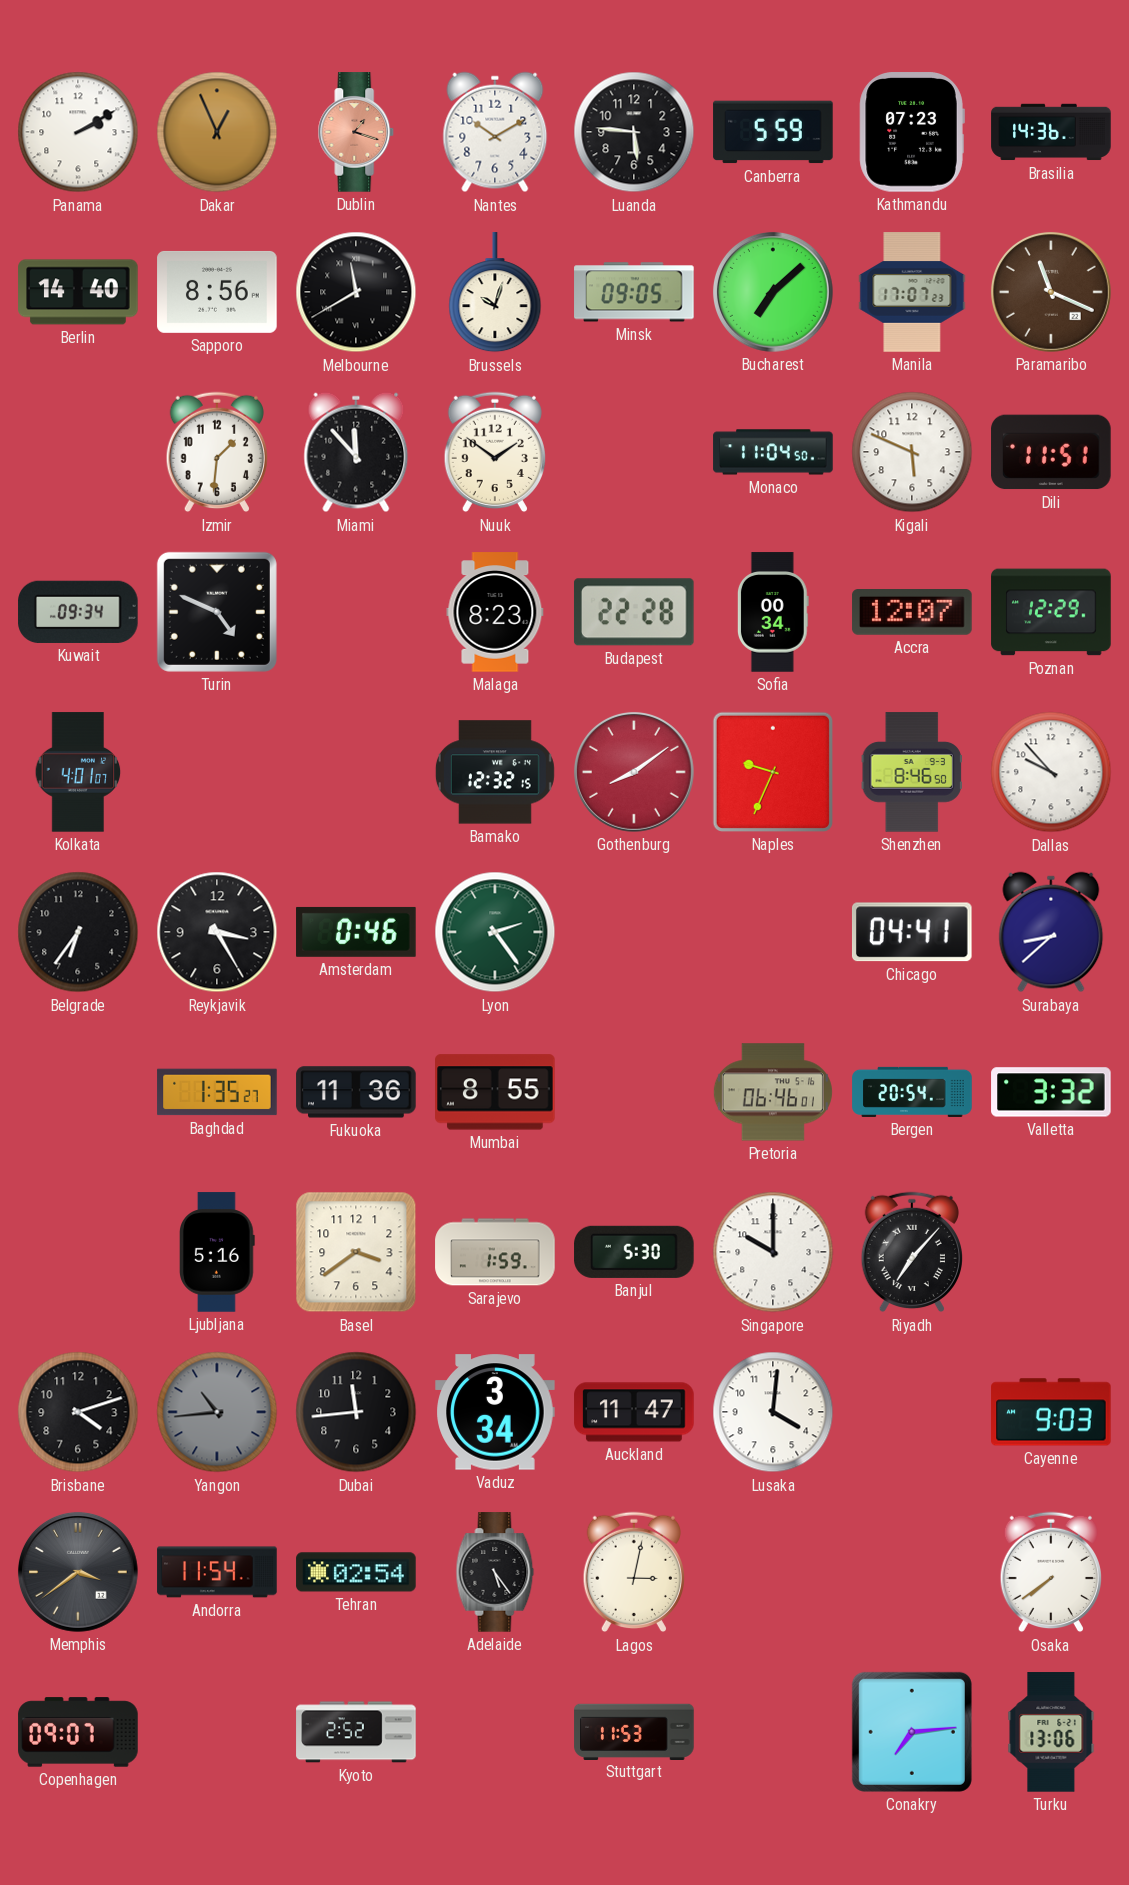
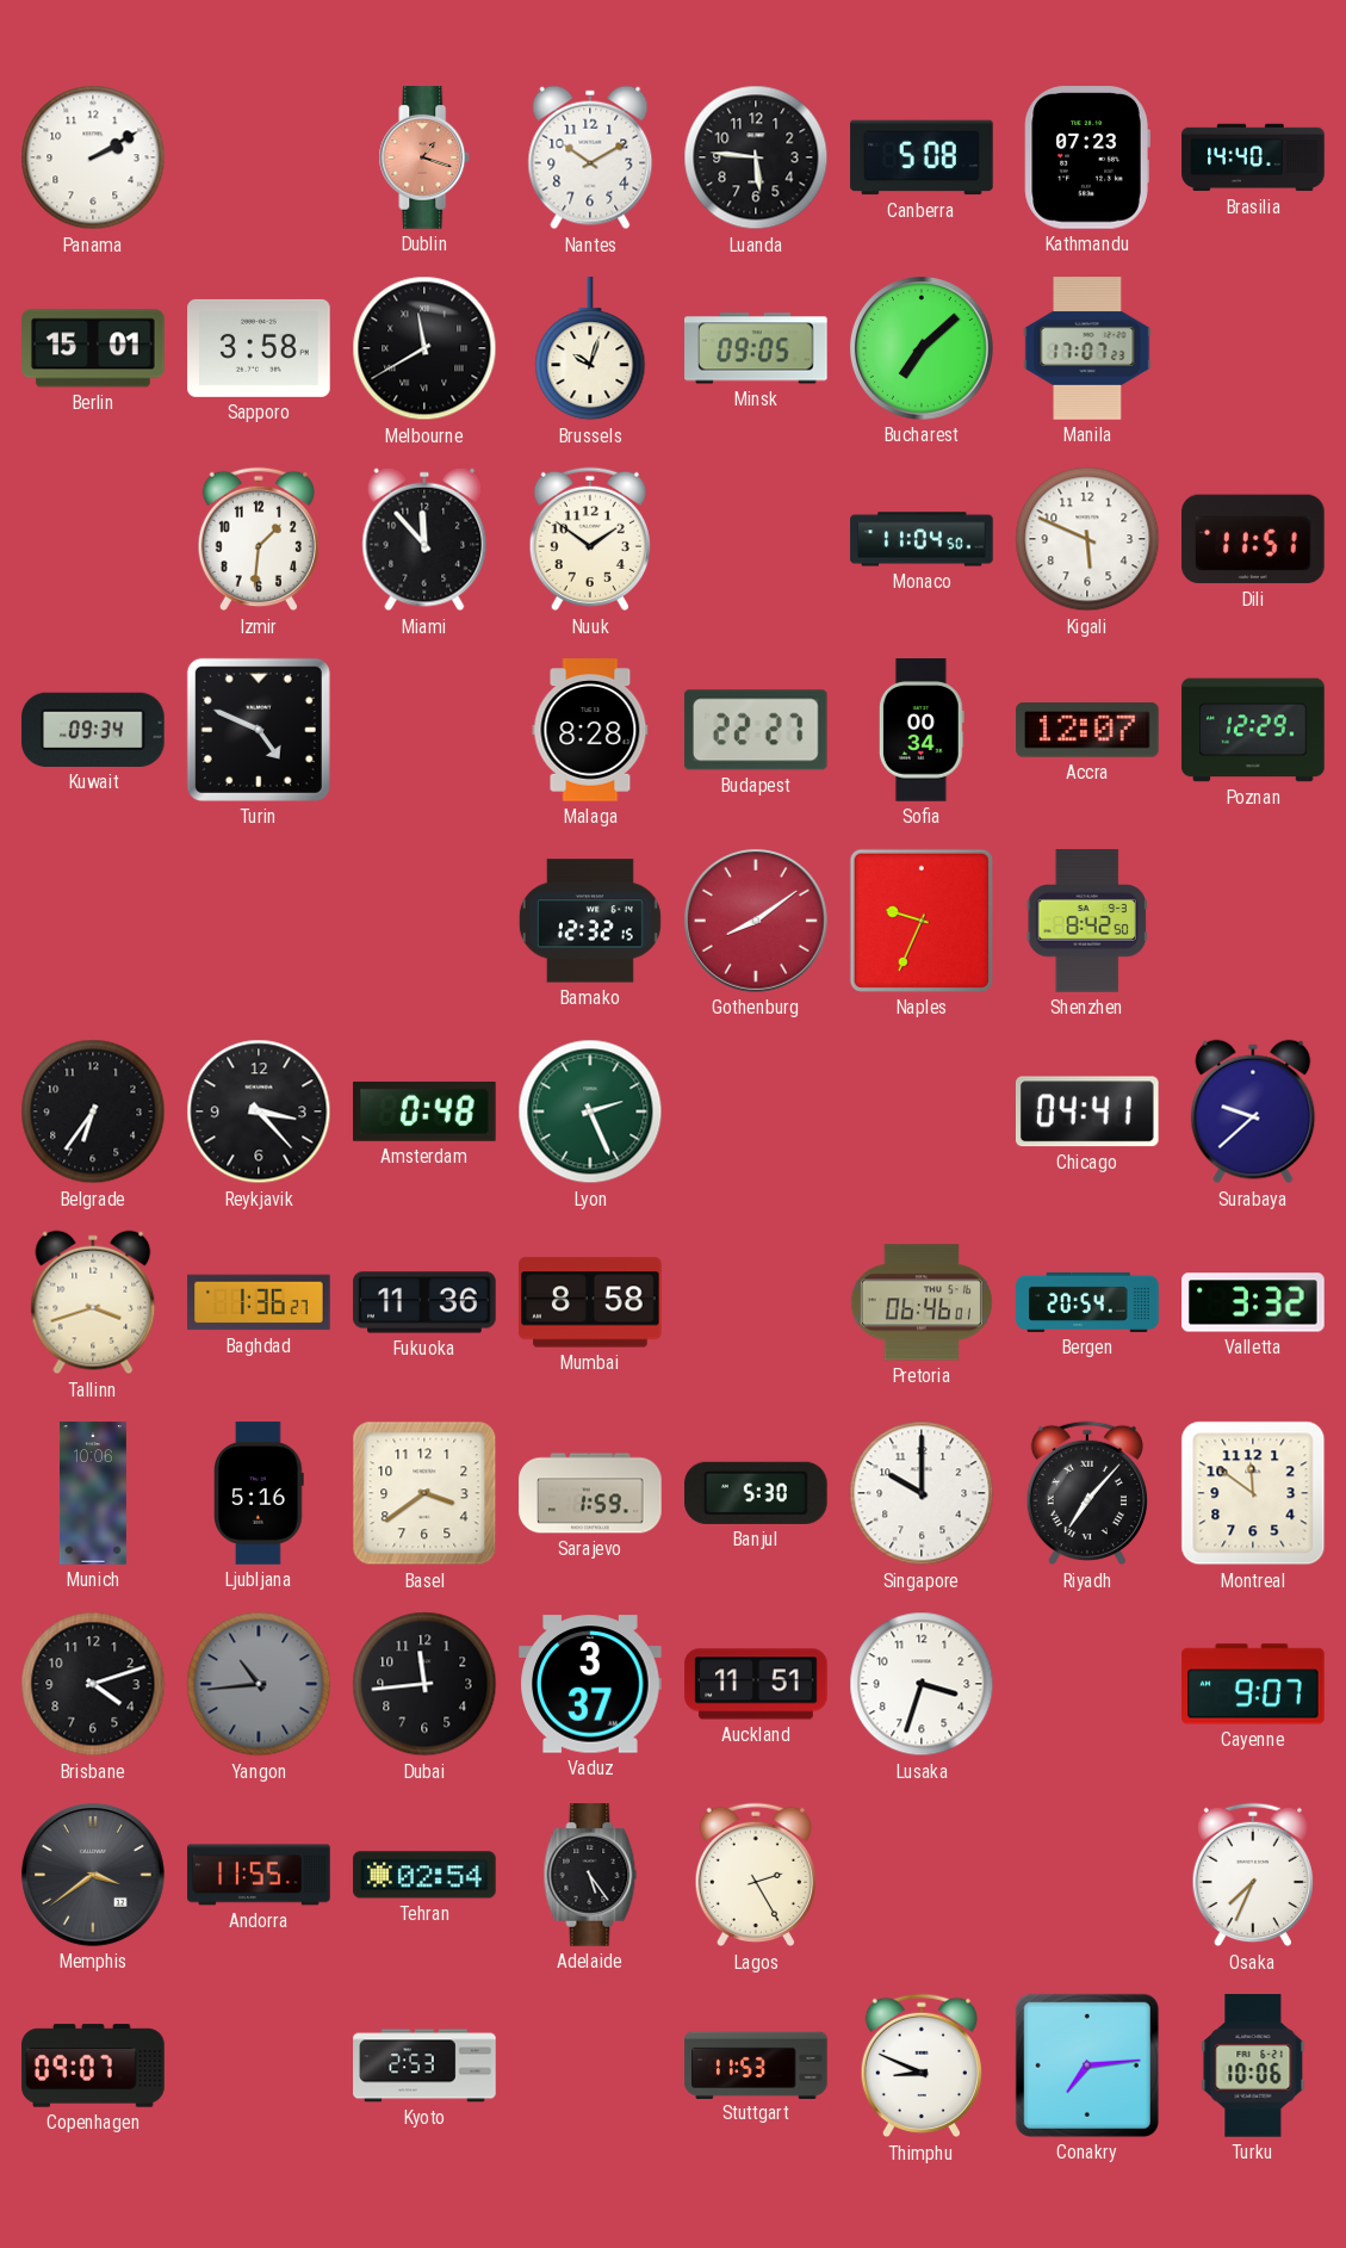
Dakar: 12:56 -> none
Canberra: 5:59 -> 5:08
Brasilia: 14:36 -> 14:40
Berlin: 14:40 -> 15:01
Sapporo: 8:56 -> 3:58
Paramaribo: 11:19 -> none
Malaga: 8:23 -> 8:28
Budapest: 22:28 -> 22:27
Kolkata: 4:01 -> none
Shenzhen: 8:46 -> 8:42
Dallas: 9:53 -> none
Reykjavik: 3:25 -> 3:23
Amsterdam: 0:46 -> 0:48
Lyon: 2:24 -> 2:26
Surabaya: 8:38 -> 9:38
Tallinn: none -> 3:42
Baghdad: 1:35 -> 1:36
Mumbai: 8:55 -> 8:58
Munich: none -> 10:06
Montreal: none -> 11:51
Vaduz: 3:34 -> 3:37
Auckland: 11:47 -> 11:51
Lusaka: 4:01 -> 3:33
Cayenne: 9:03 -> 9:07
Andorra: 11:54 -> 11:55
Lagos: 3:02 -> 2:25
Osaka: 7:39 -> 7:34
Kyoto: 2:52 -> 2:53
Thimphu: none -> 8:49
Turku: 13:06 -> 10:06
